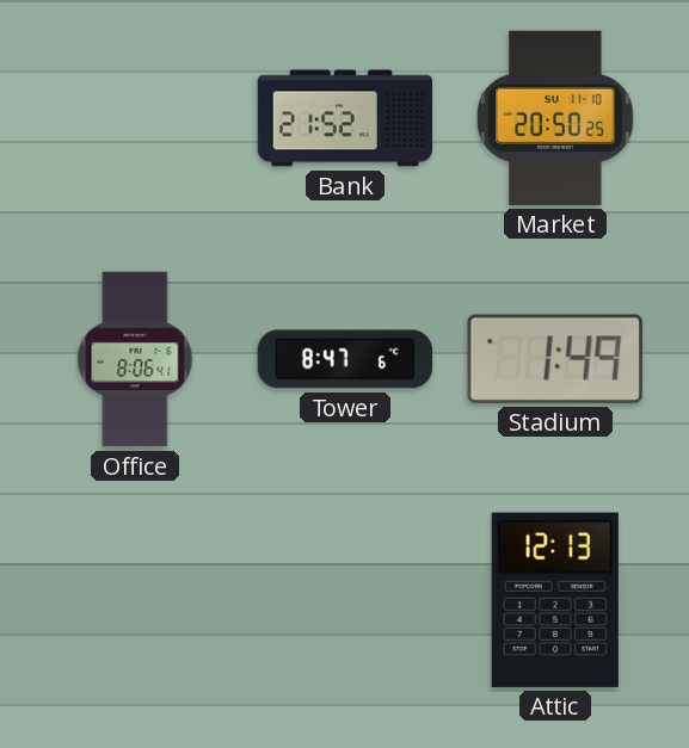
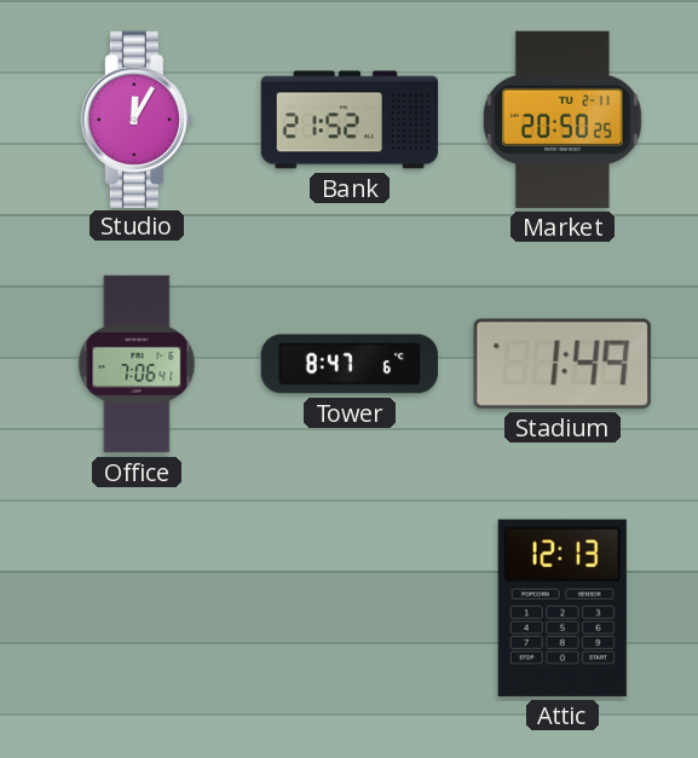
Studio: none -> 12:05
Market date: SU 11-10 -> TU 2-11
Office: 8:06 -> 7:06
